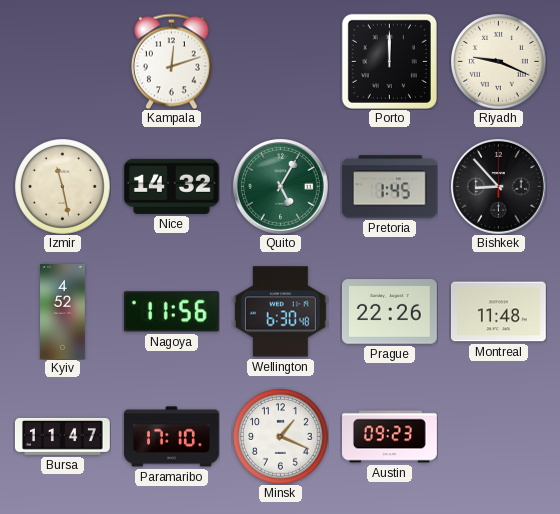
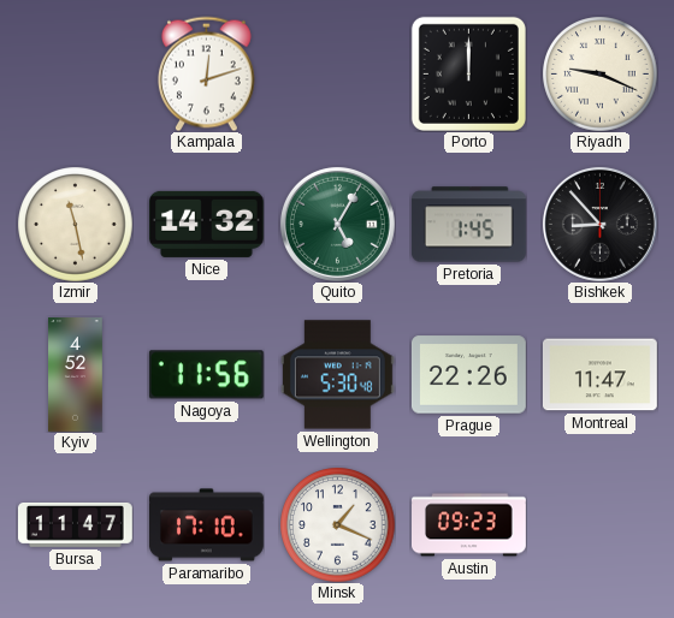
Wellington: 6:30 -> 5:30
Montreal: 11:48 -> 11:47
